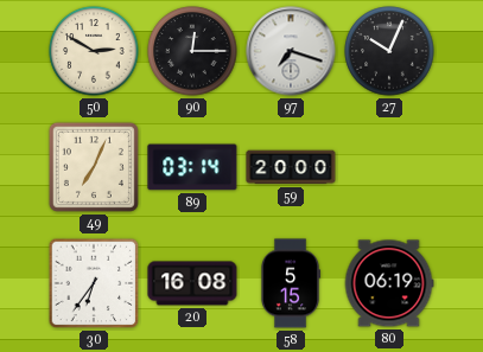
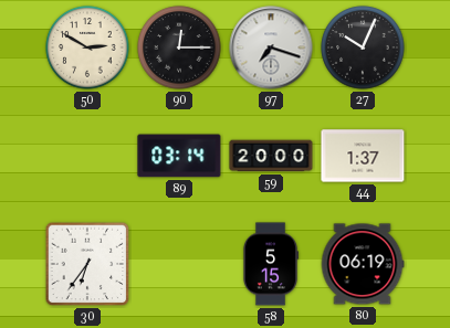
49: 7:04 -> none
44: none -> 1:37
20: 16:08 -> none
